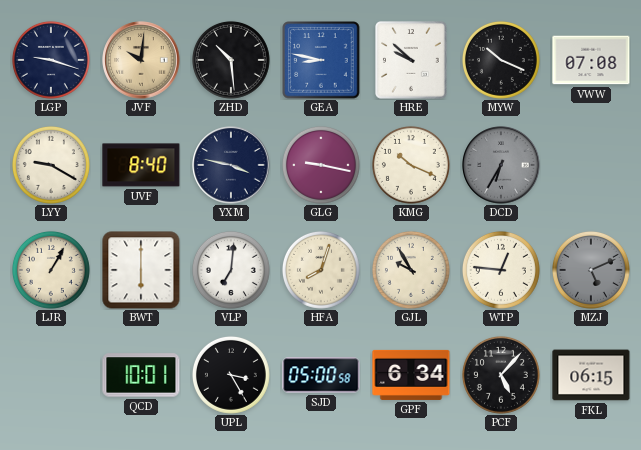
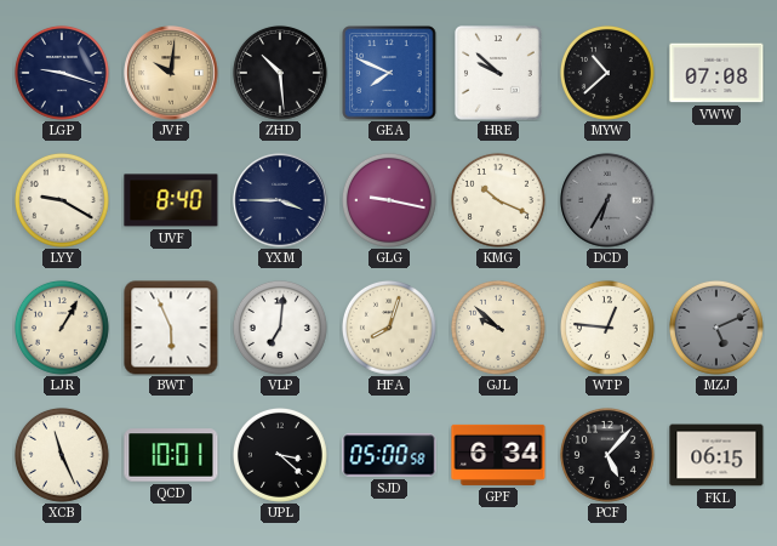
GEA: 8:47 -> 7:49
MYW: 10:19 -> 10:38
YXM: 3:47 -> 3:45
BWT: 6:00 -> 5:56
GJL: 9:55 -> 9:52
XCB: none -> 11:26
UPL: 3:25 -> 3:22
